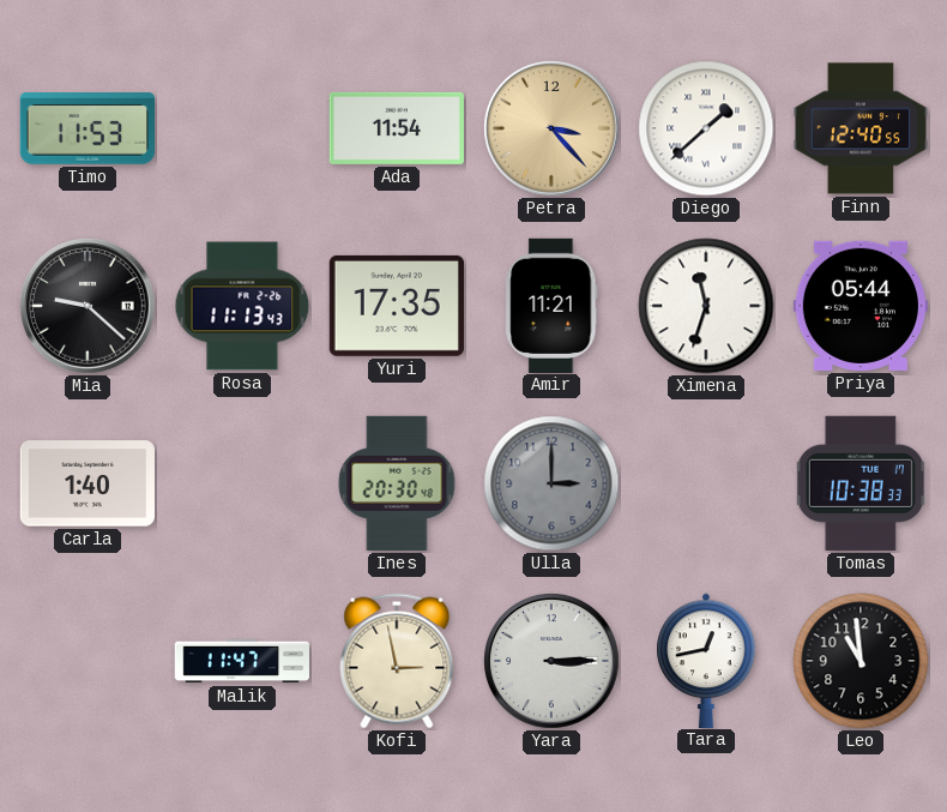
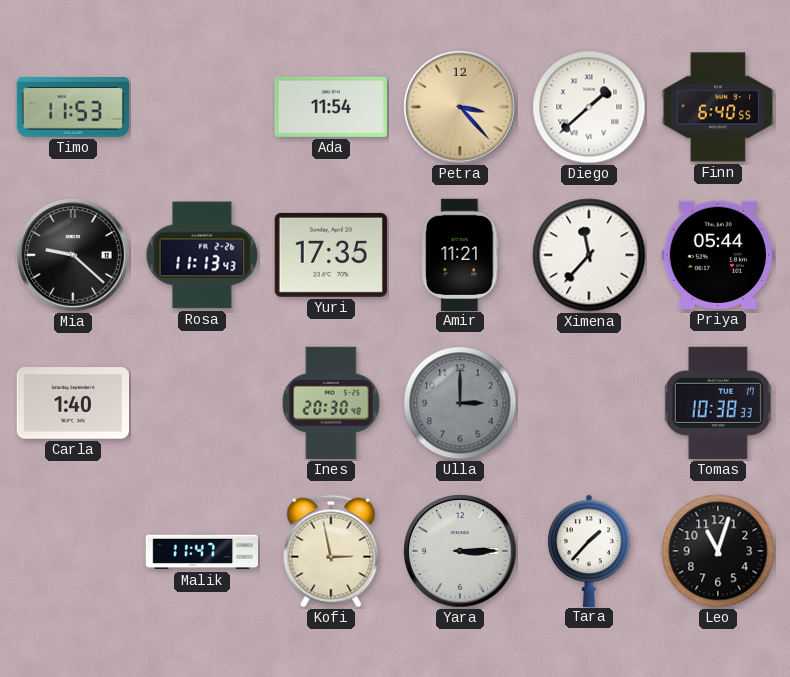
Finn: 12:40 -> 6:40
Ximena: 11:33 -> 11:37
Tara: 12:43 -> 1:37
Leo: 10:59 -> 11:03
